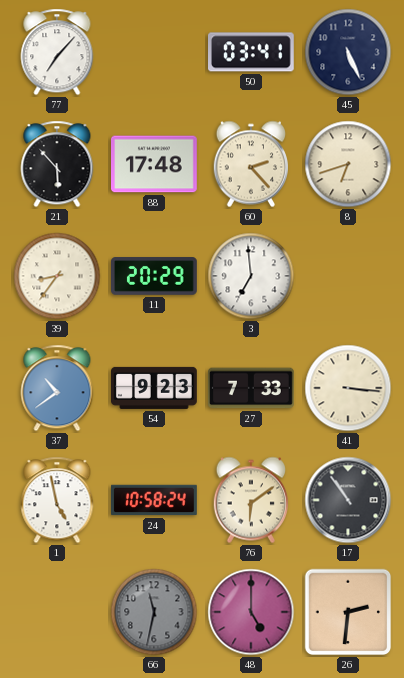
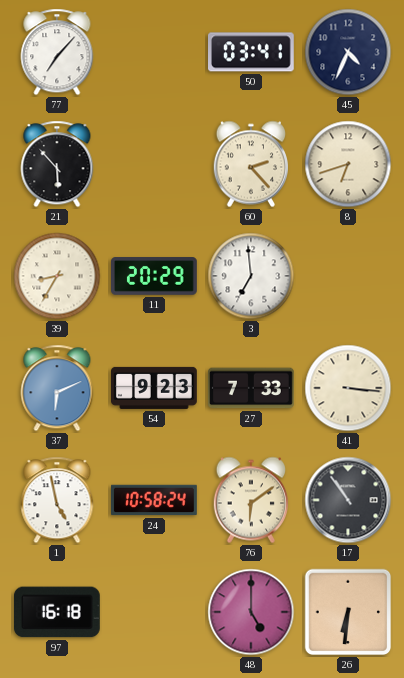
45: 5:26 -> 4:34
88: 17:48 -> none
39: 8:36 -> 8:35
37: 10:39 -> 6:11
97: none -> 16:18
66: 11:32 -> none
26: 2:31 -> 6:31
